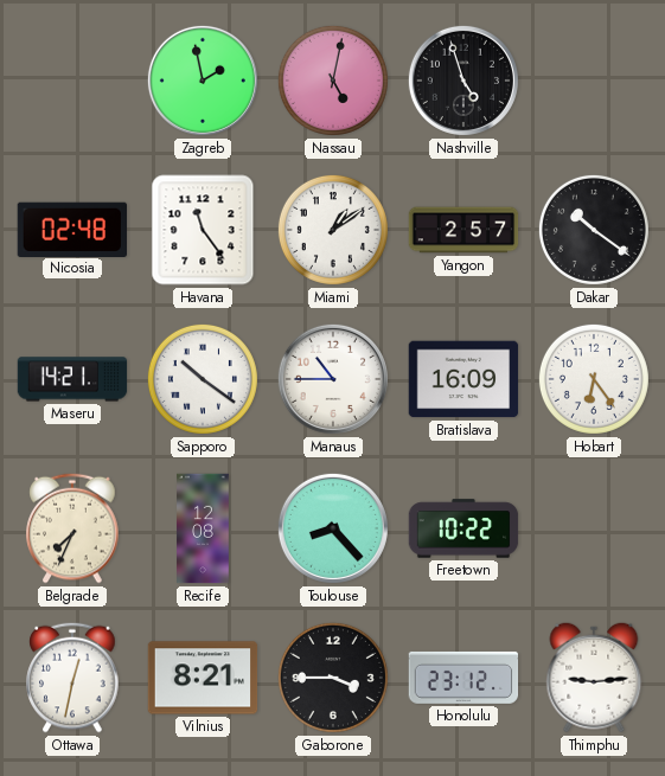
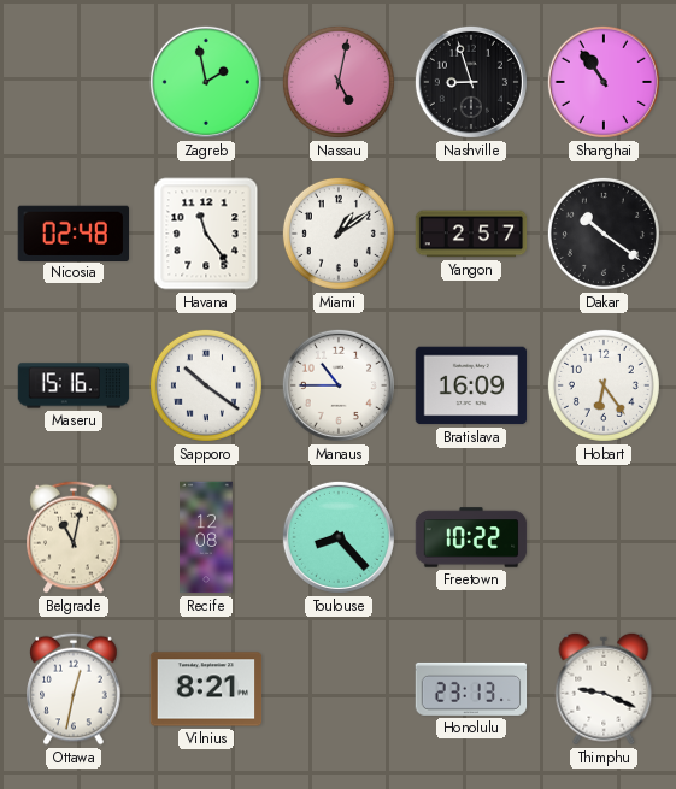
Nashville: 4:57 -> 8:57
Shanghai: none -> 10:54
Maseru: 14:21 -> 15:16
Belgrade: 7:34 -> 11:02
Gaborone: 3:45 -> none
Honolulu: 23:12 -> 23:13
Thimphu: 9:14 -> 9:19
